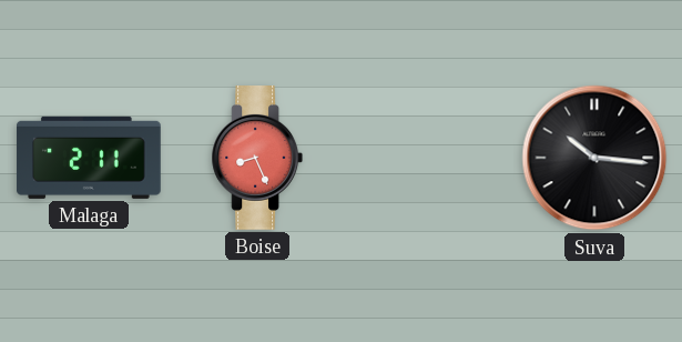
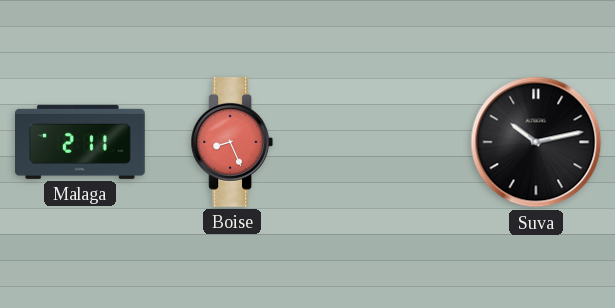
Suva: 10:16 -> 10:13
